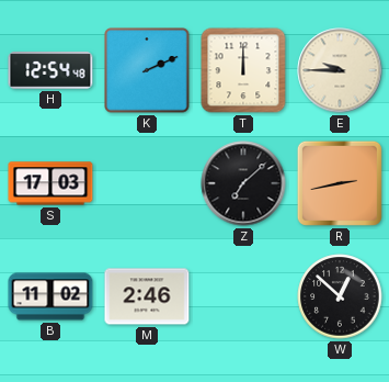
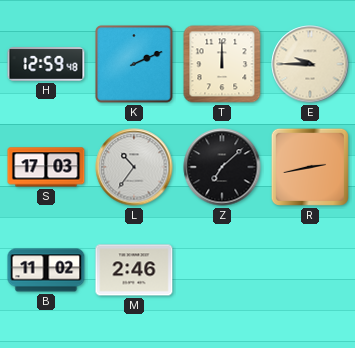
H: 12:54 -> 12:59
L: none -> 10:36
W: 12:52 -> none
